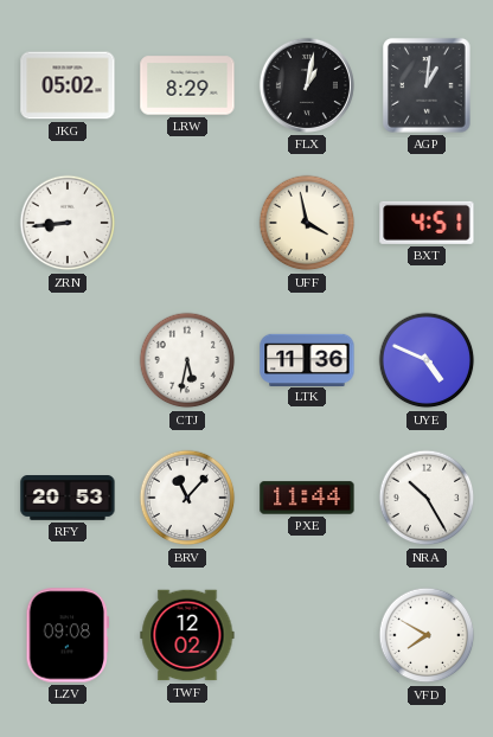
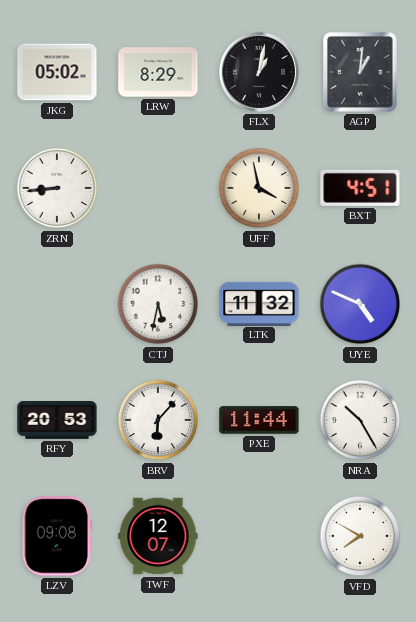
LTK: 11:36 -> 11:32
BRV: 11:07 -> 6:07
TWF: 12:02 -> 12:07
